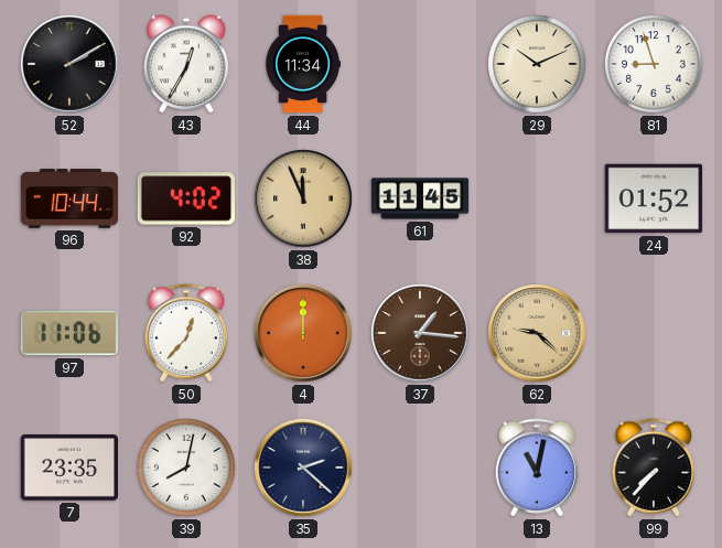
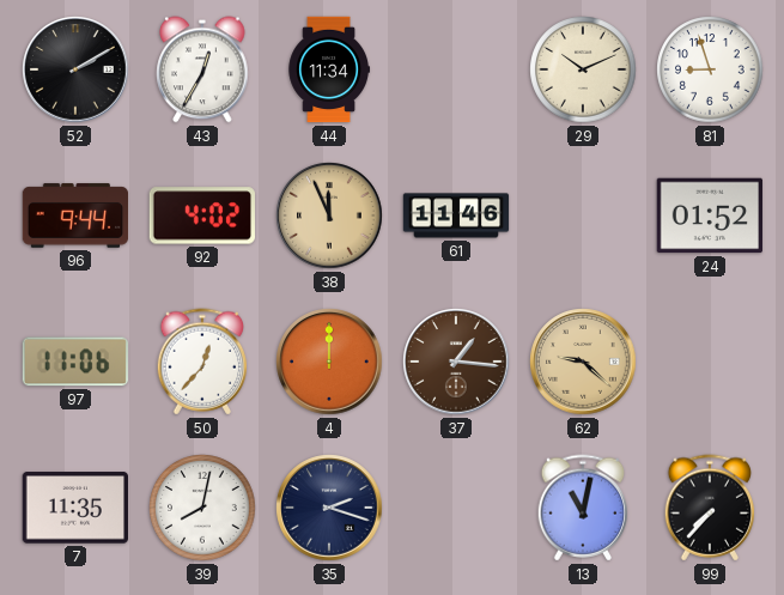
96: 10:44 -> 9:44
61: 11:45 -> 11:46
7: 23:35 -> 11:35
35: 2:22 -> 2:18
